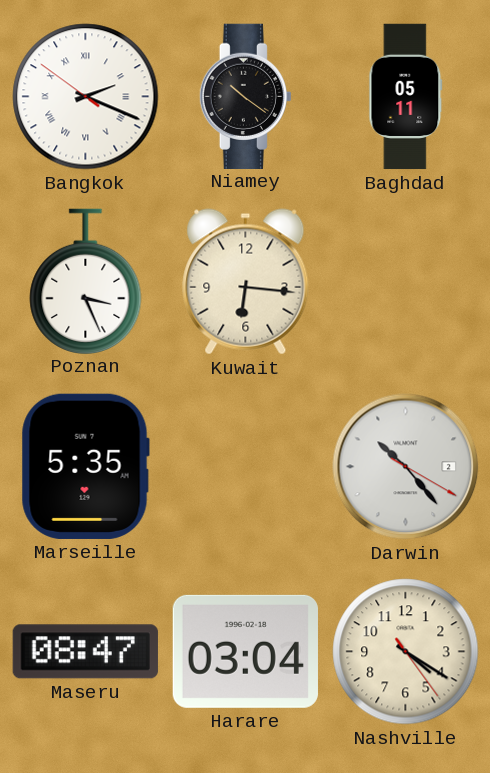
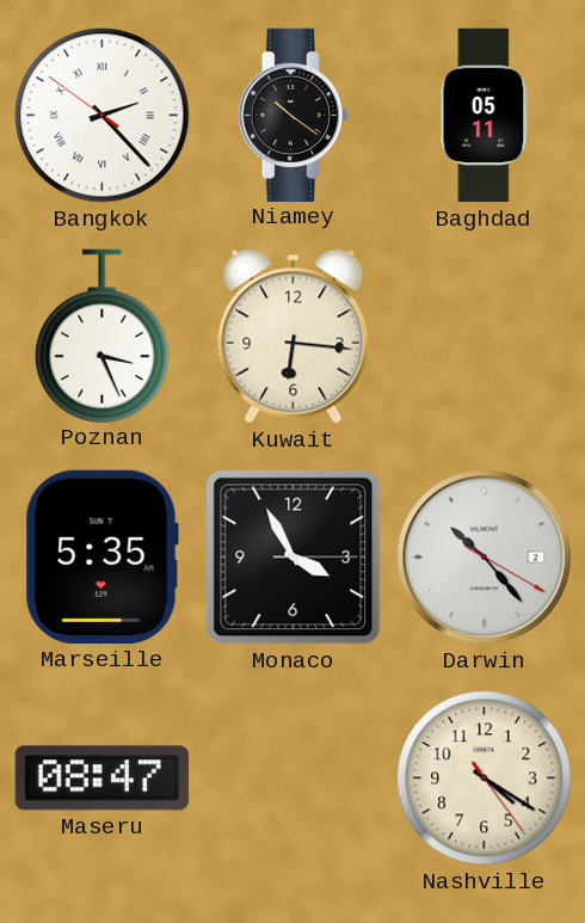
Bangkok: 2:18 -> 2:22
Monaco: none -> 3:55
Harare: 03:04 -> none
